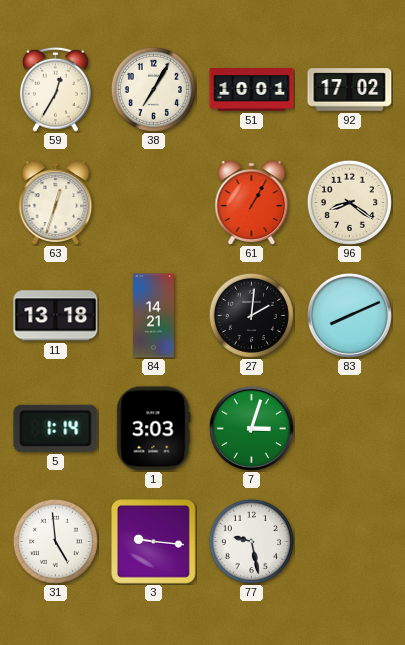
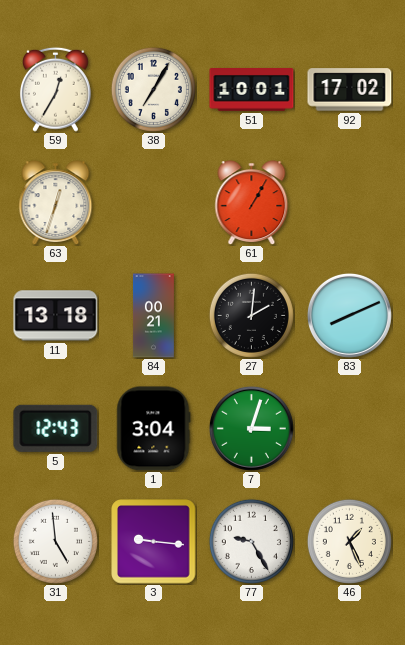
96: 8:21 -> none
84: 14:21 -> 00:21
5: 1:14 -> 12:43
1: 3:03 -> 3:04
77: 9:28 -> 9:25
46: none -> 1:26
